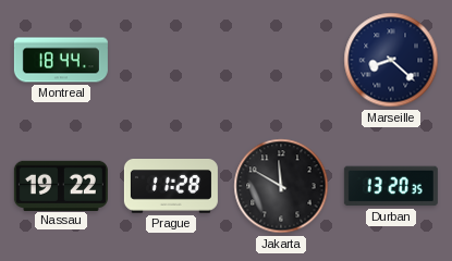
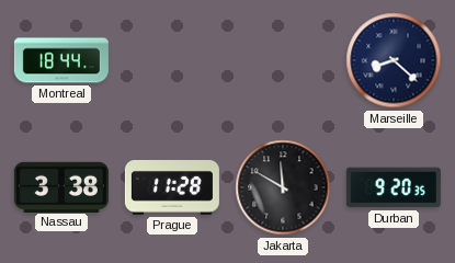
Nassau: 19:22 -> 3:38
Durban: 13:20 -> 9:20
